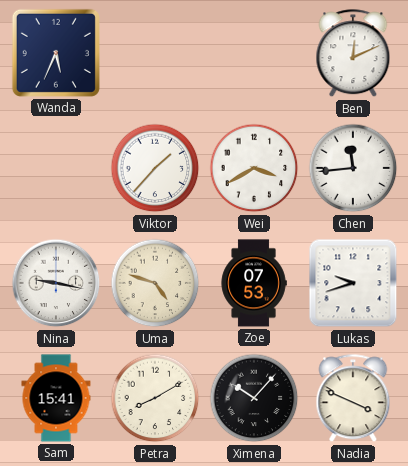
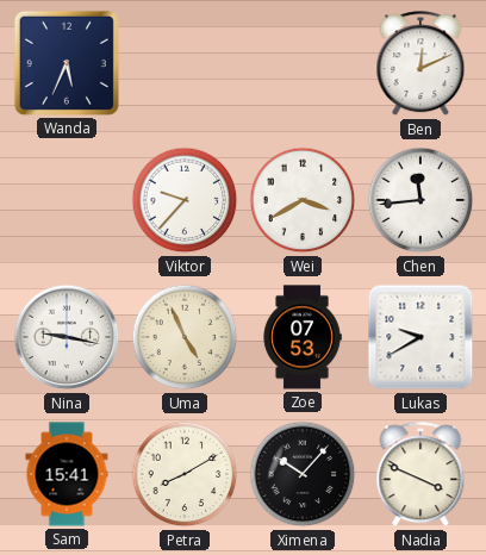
Viktor: 1:37 -> 9:37
Uma: 4:48 -> 4:56
Lukas: 9:42 -> 9:40
